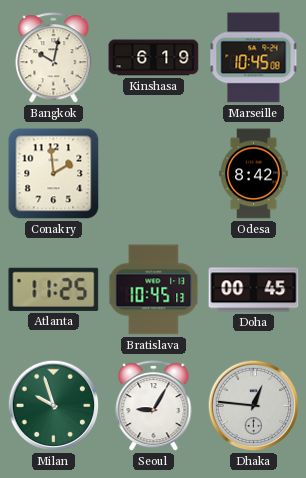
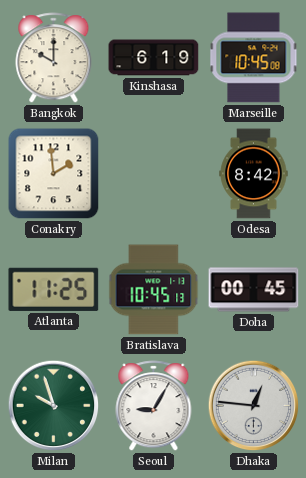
Bangkok: 10:02 -> 10:00
